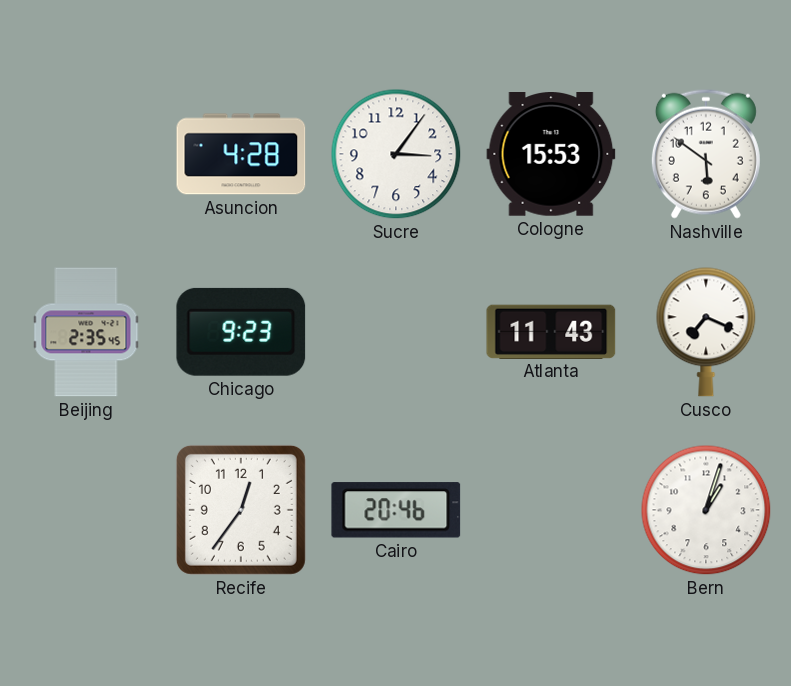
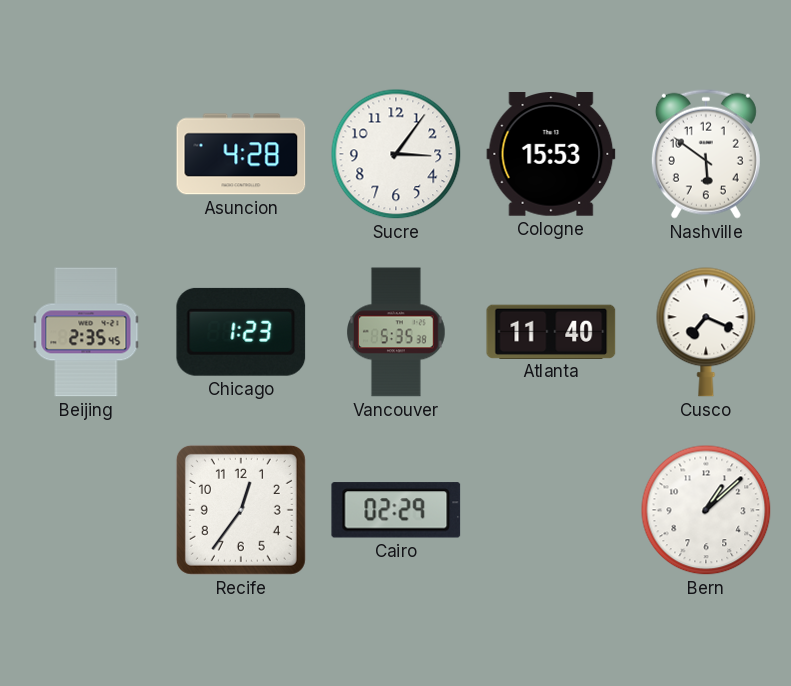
Chicago: 9:23 -> 1:23
Vancouver: none -> 5:35
Atlanta: 11:43 -> 11:40
Cairo: 20:46 -> 02:29
Bern: 1:03 -> 1:08
